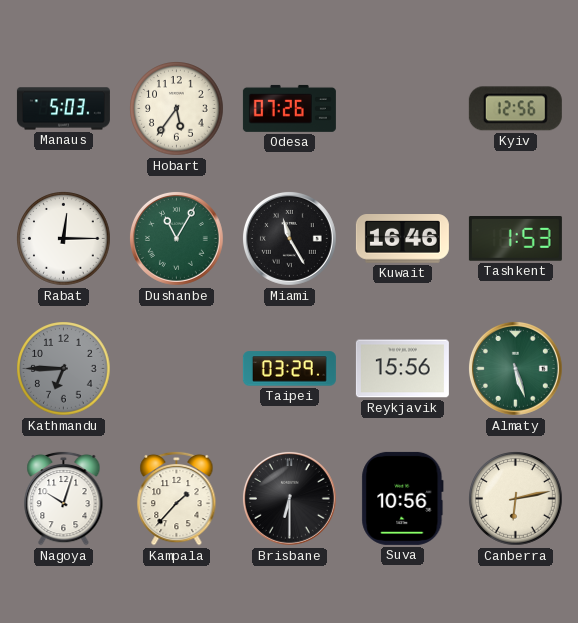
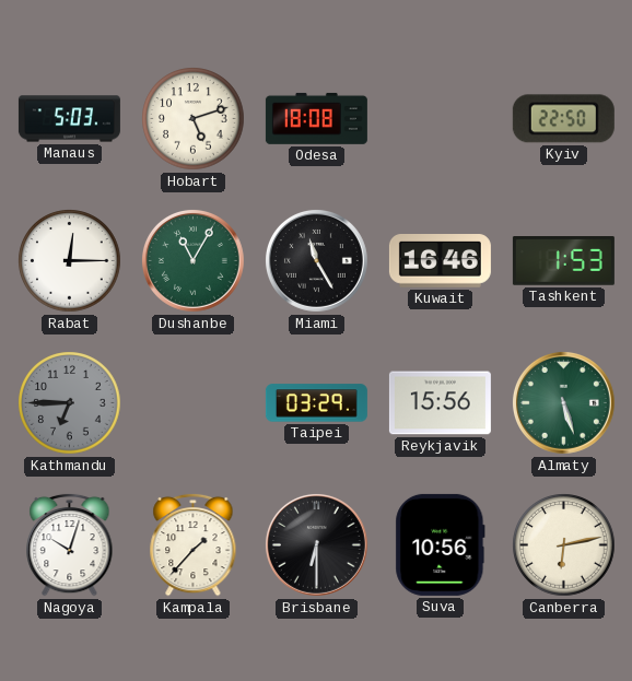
Hobart: 5:36 -> 5:12
Odesa: 07:26 -> 18:08
Kyiv: 12:56 -> 22:50
